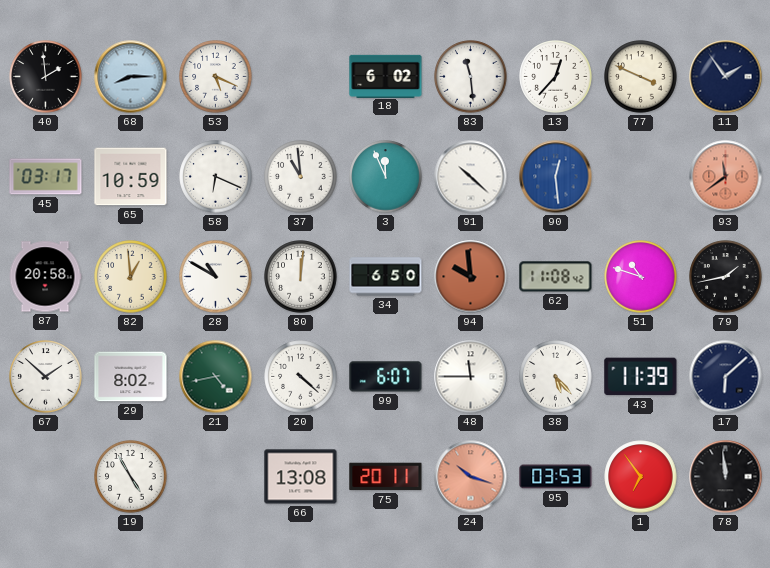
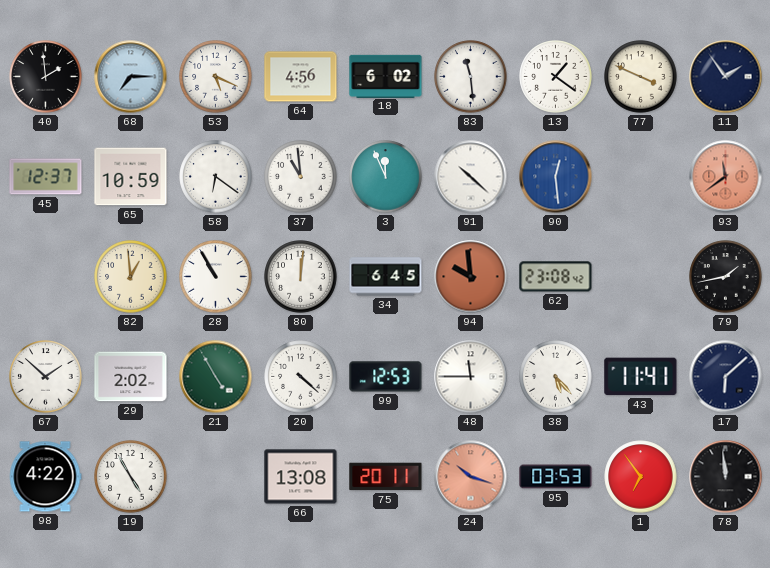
68: 8:15 -> 7:15
64: none -> 4:56
13: 12:37 -> 1:21
45: 03:17 -> 12:37
58: 6:19 -> 6:21
87: 20:58 -> none
28: 10:50 -> 10:55
34: 6:50 -> 6:45
62: 11:08 -> 23:08
51: 10:48 -> none
29: 8:02 -> 2:02
21: 4:43 -> 4:55
99: 6:07 -> 12:53
43: 11:39 -> 11:41
98: none -> 4:22
